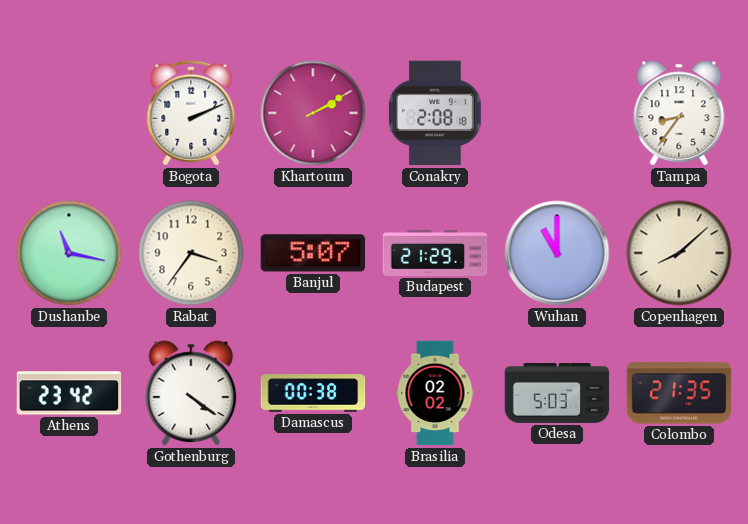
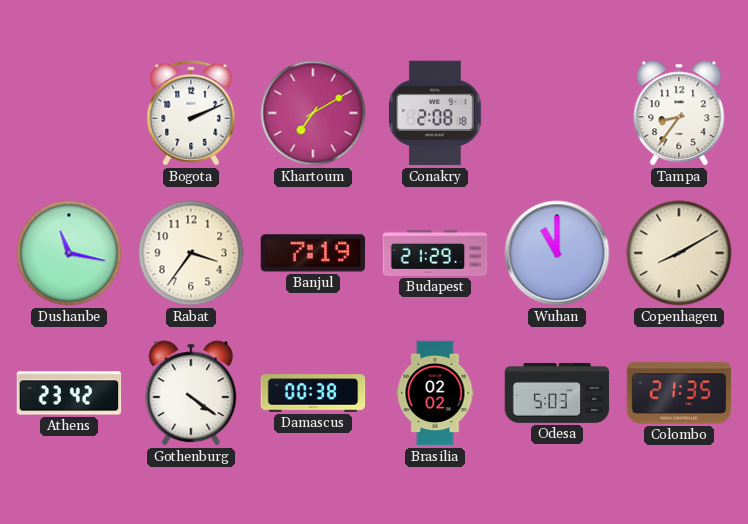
Khartoum: 2:10 -> 7:10
Banjul: 5:07 -> 7:19
Copenhagen: 8:08 -> 8:10
